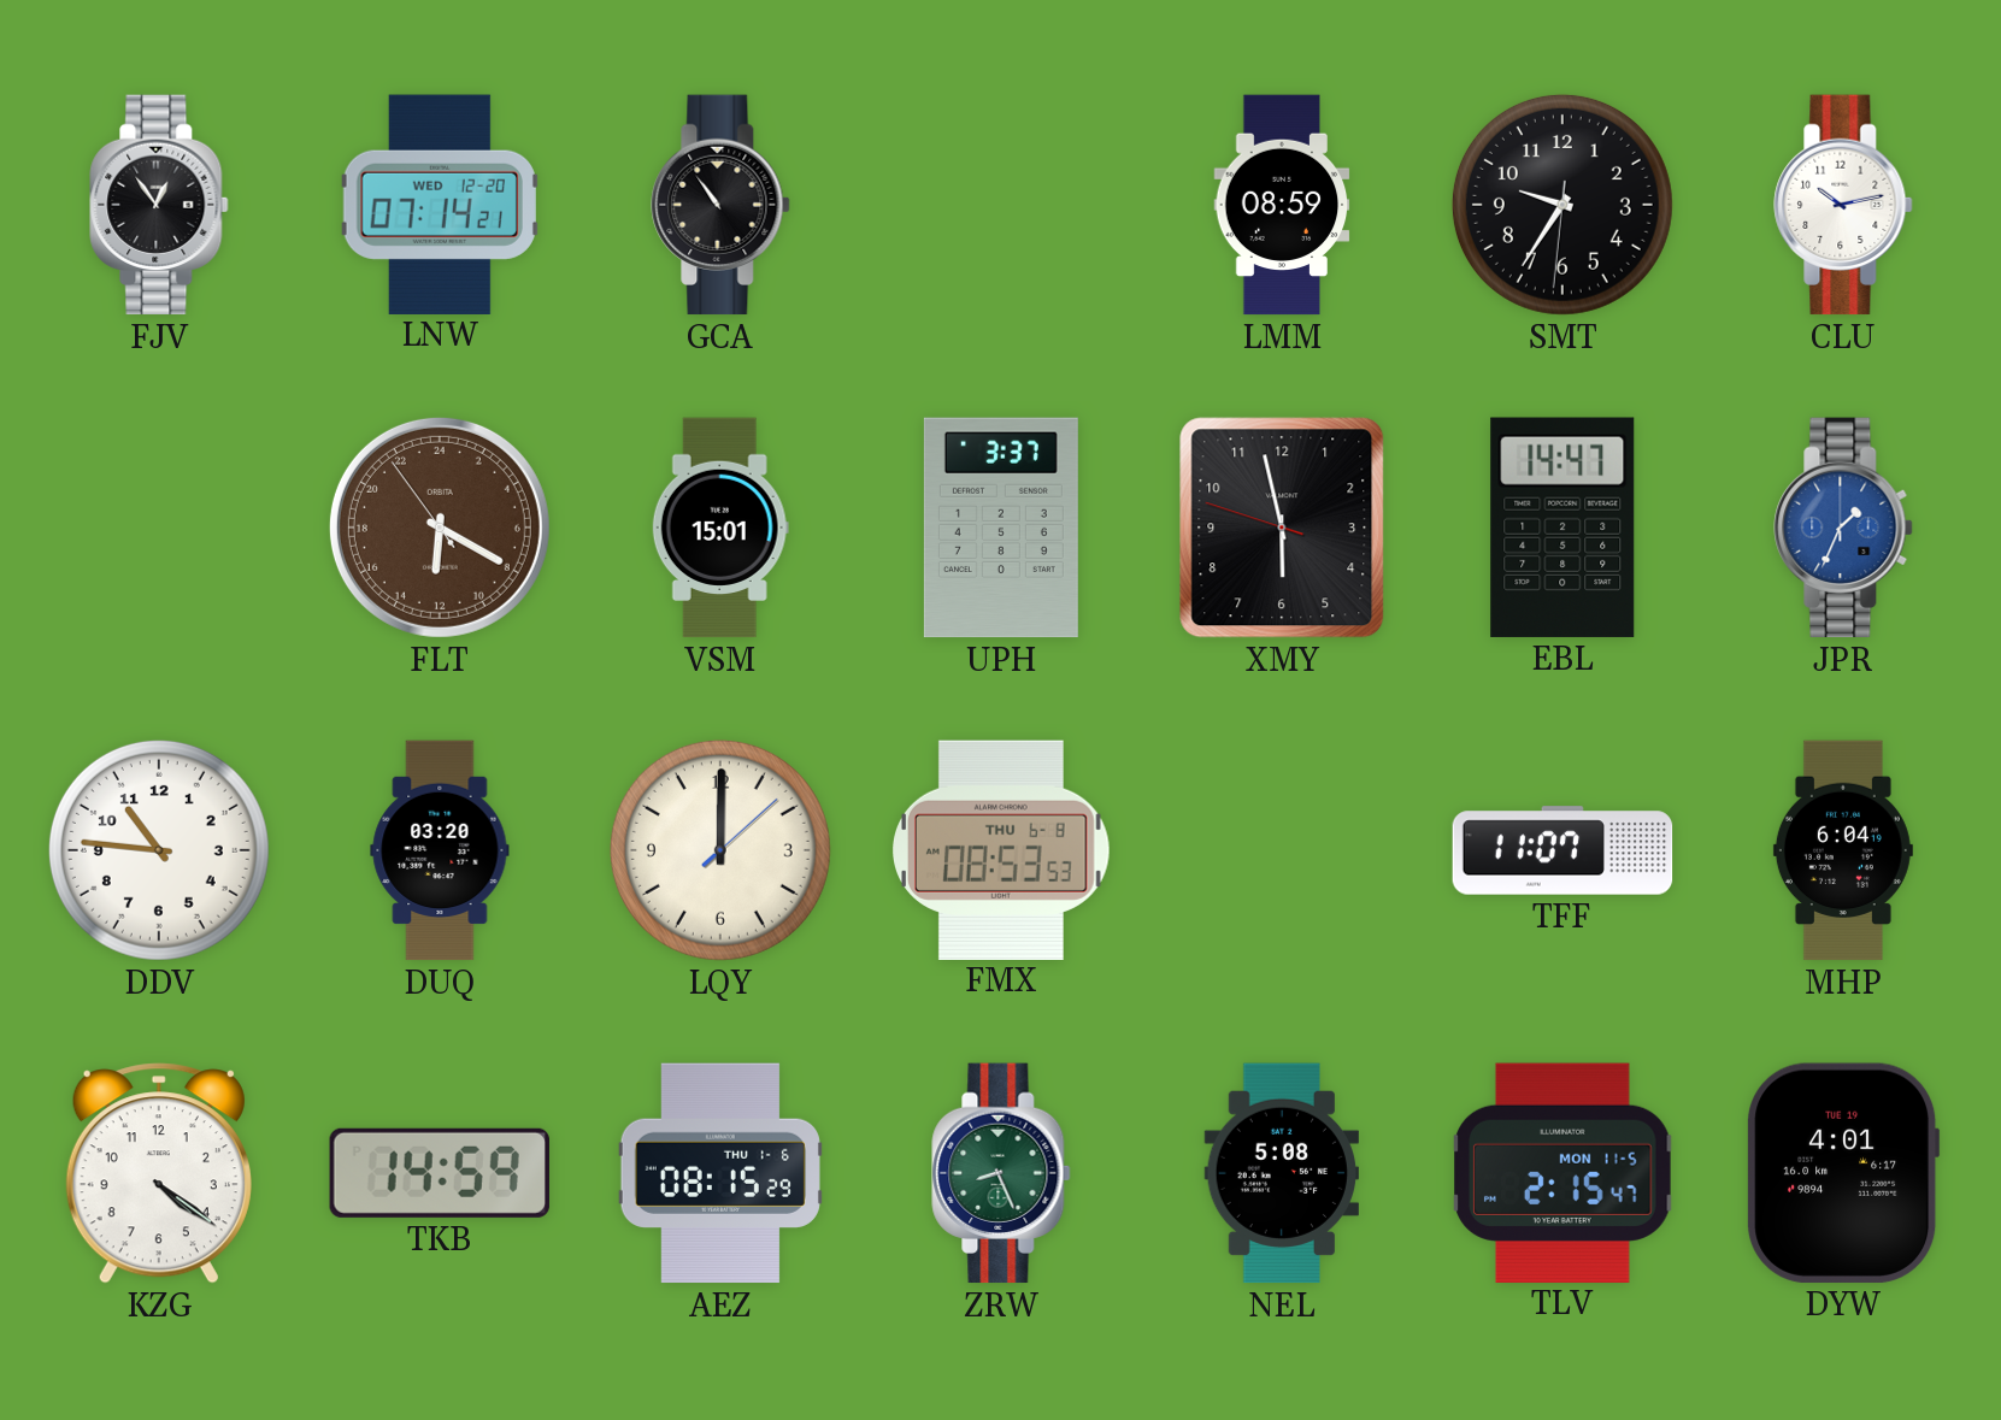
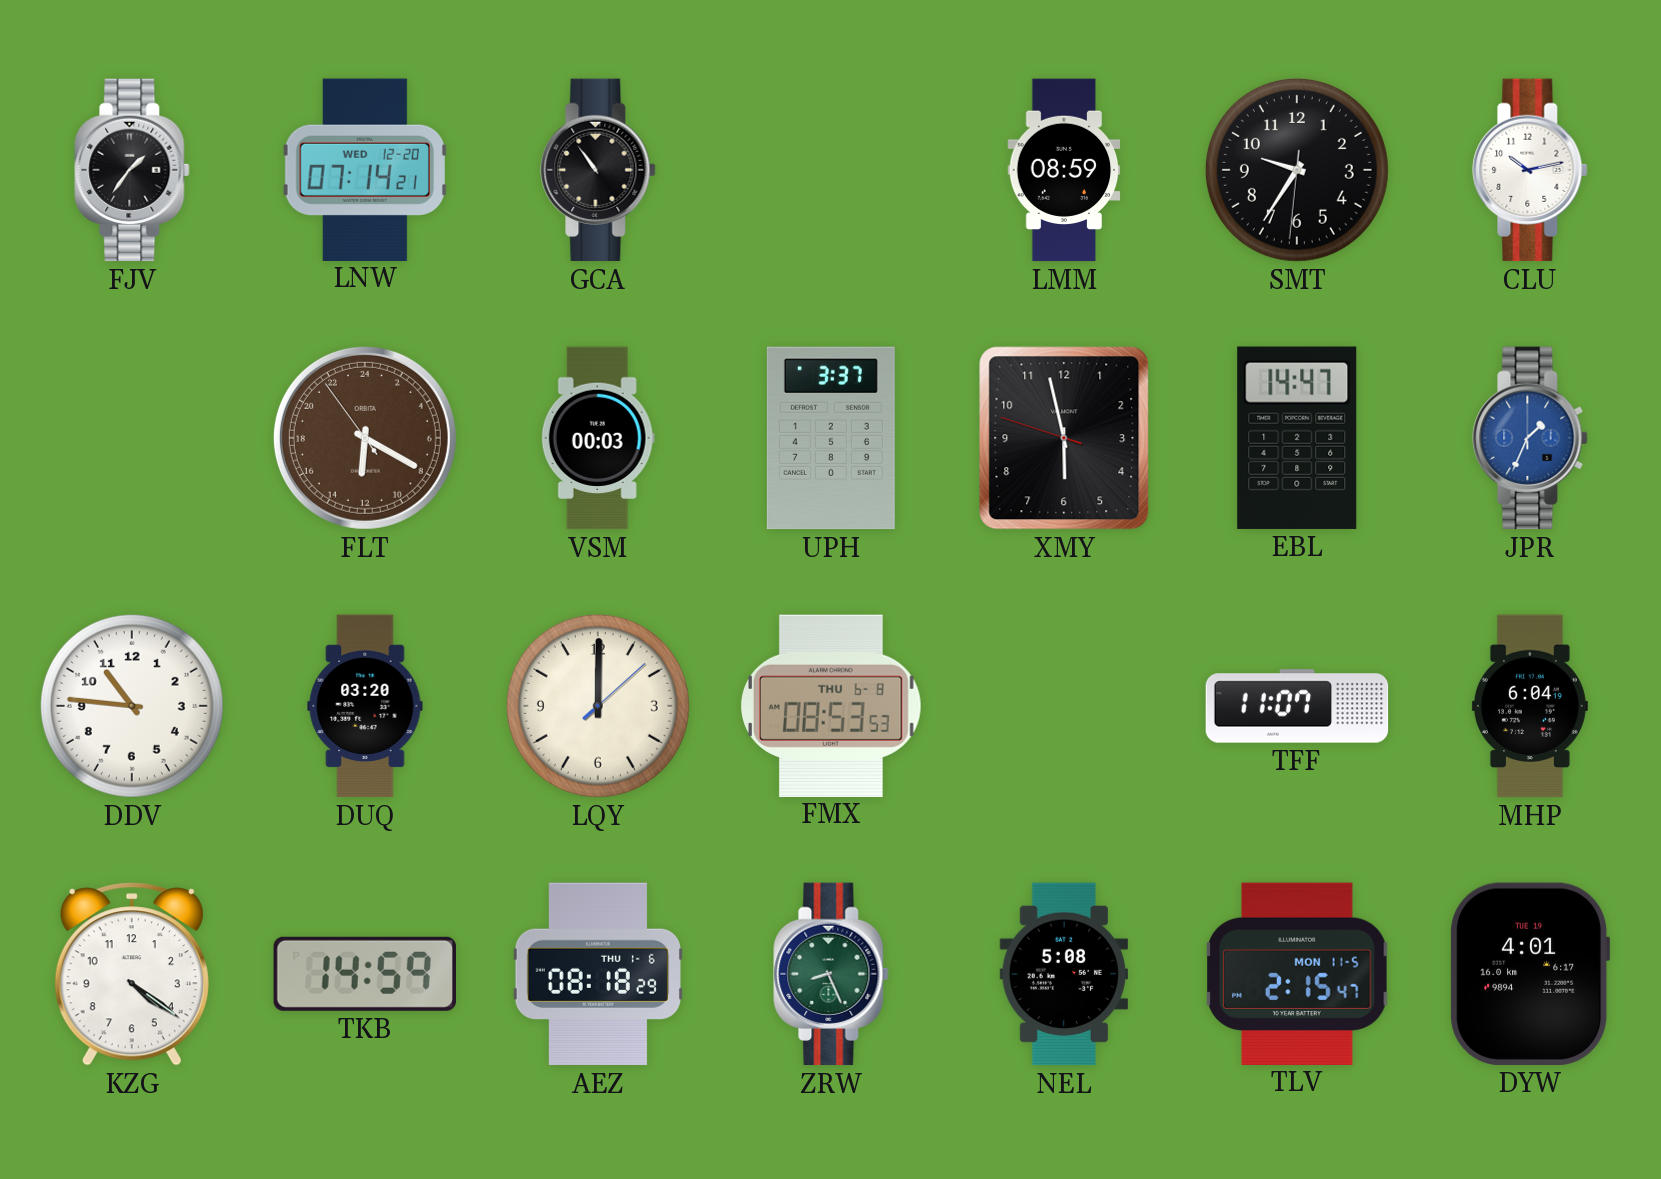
FJV: 12:54 -> 1:36
VSM: 15:01 -> 00:03
AEZ: 08:15 -> 08:18
